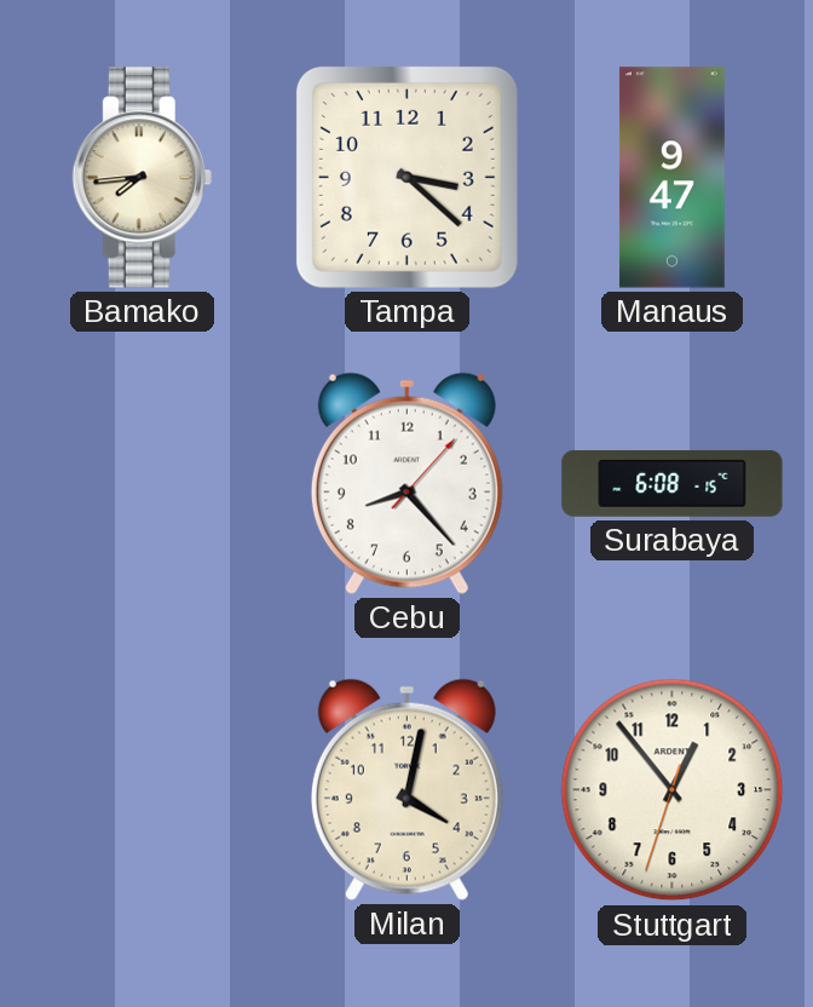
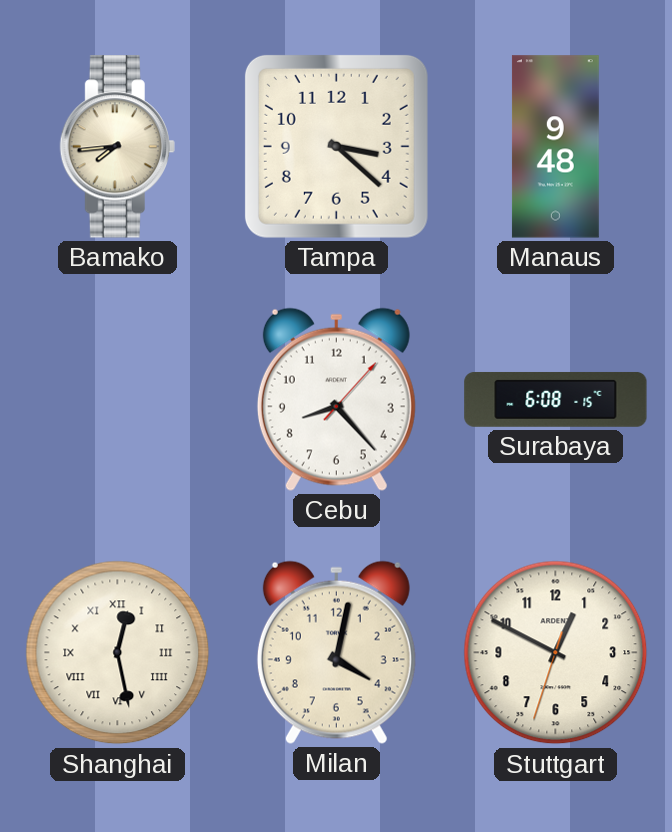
Manaus: 9:47 -> 9:48
Shanghai: none -> 12:28
Stuttgart: 12:53 -> 12:49
